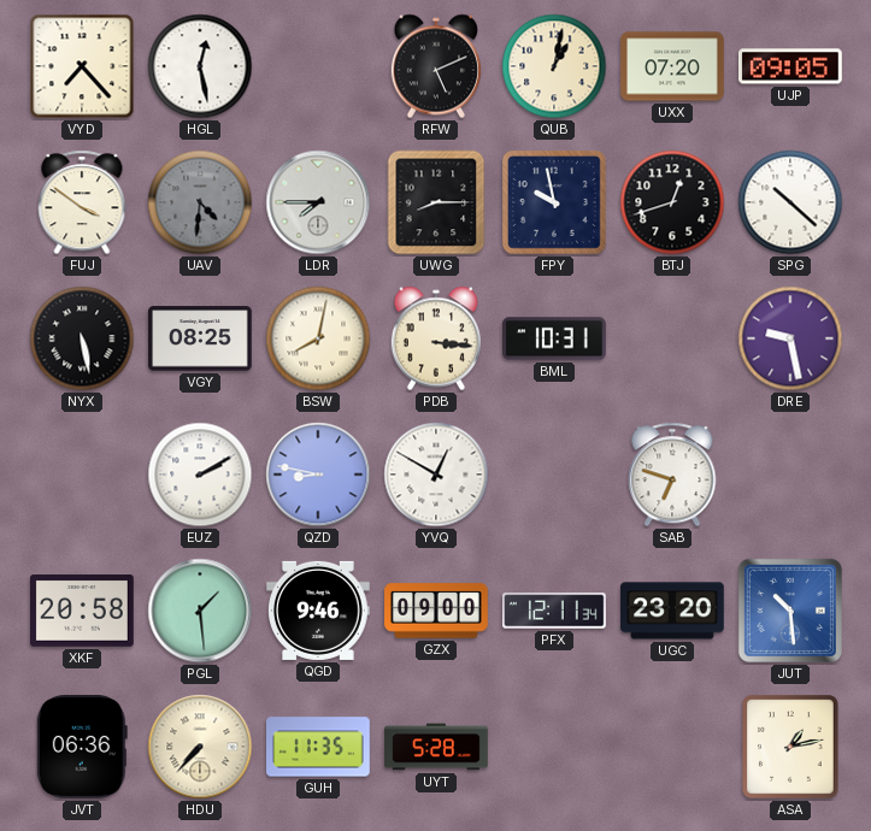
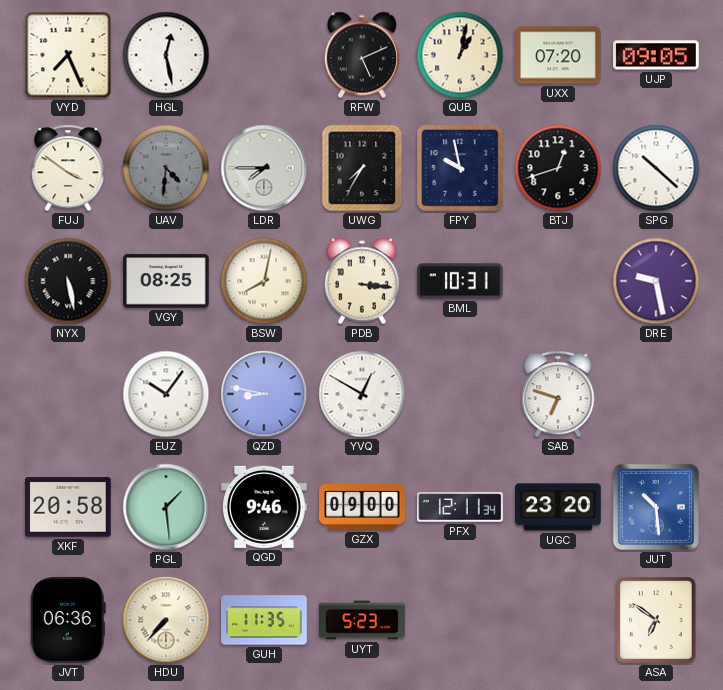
VYD: 7:23 -> 7:26
UWG: 8:15 -> 7:35
EUZ: 2:10 -> 10:06
UYT: 5:28 -> 5:23
ASA: 1:13 -> 6:51
